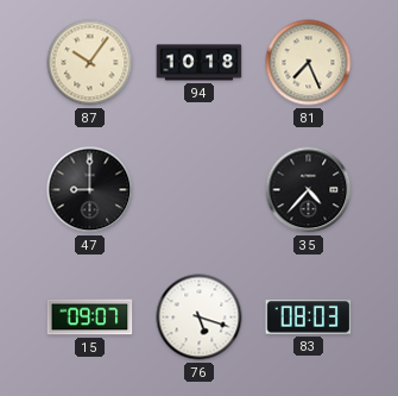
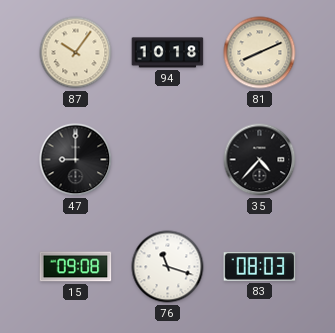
81: 7:26 -> 8:11
15: 09:07 -> 09:08
76: 5:18 -> 11:18
